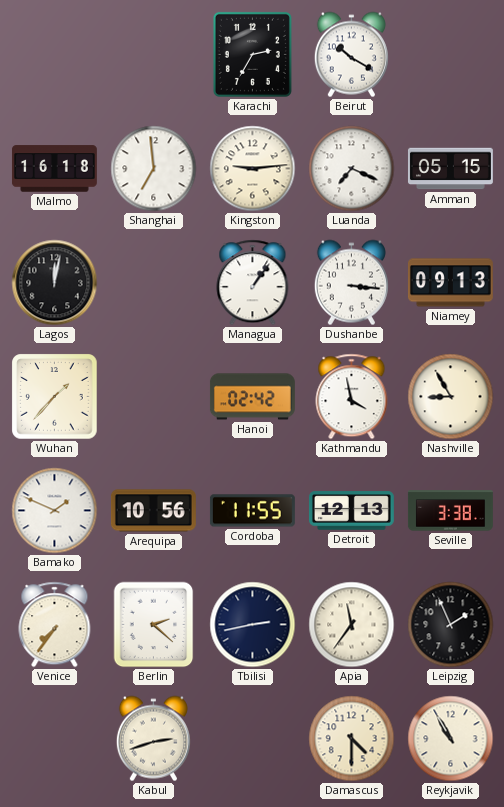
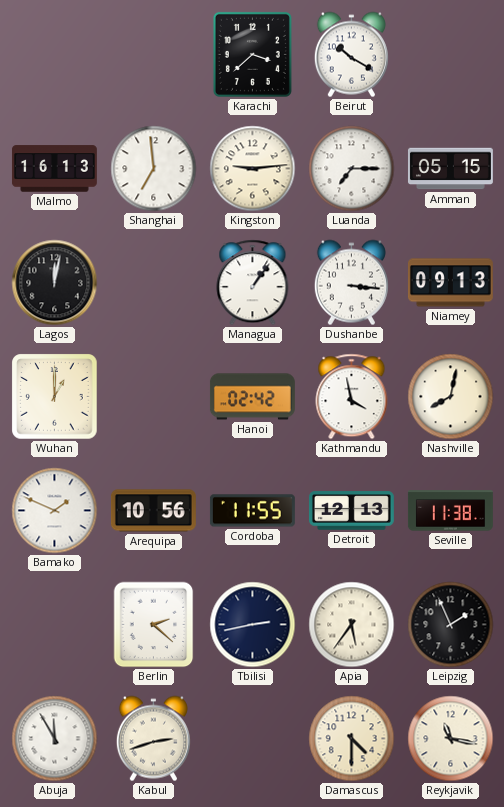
Karachi: 2:35 -> 3:38
Malmo: 16:18 -> 16:13
Luanda: 7:19 -> 7:15
Wuhan: 1:37 -> 1:00
Nashville: 8:55 -> 8:02
Seville: 3:38 -> 11:38
Venice: 7:36 -> none
Apia: 11:36 -> 5:36
Abuja: none -> 11:55
Reykjavik: 10:55 -> 11:17
